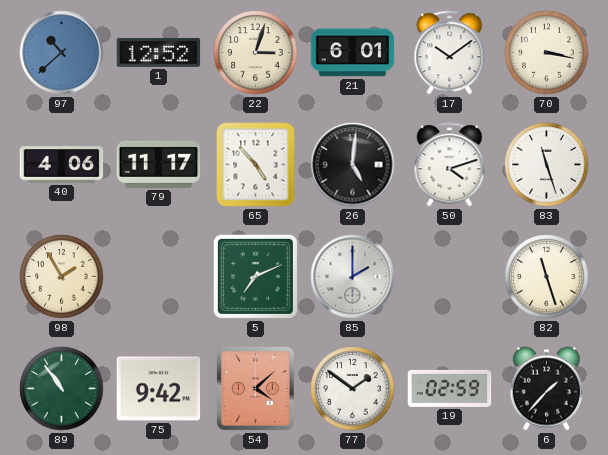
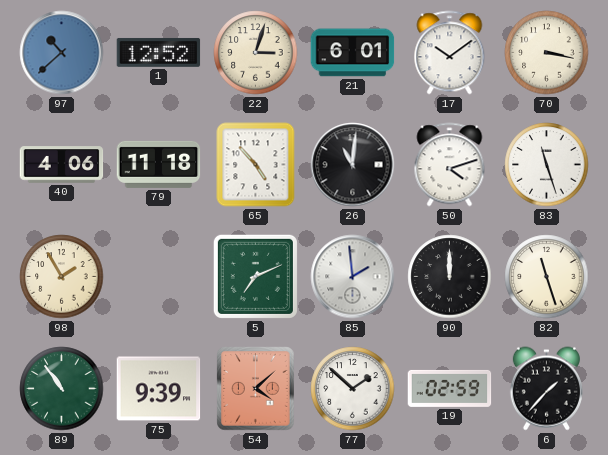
79: 11:17 -> 11:18
26: 5:01 -> 11:01
85: 2:00 -> 1:59
90: none -> 12:00
75: 9:42 -> 9:39
77: 1:51 -> 1:52
